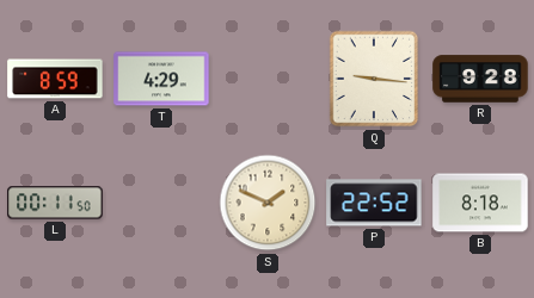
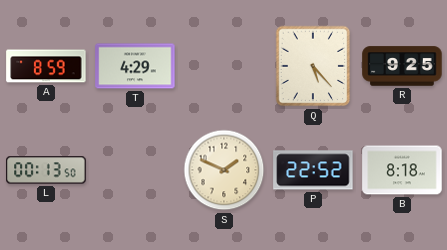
Q: 9:16 -> 5:23
R: 9:28 -> 9:25
L: 00:11 -> 00:13
